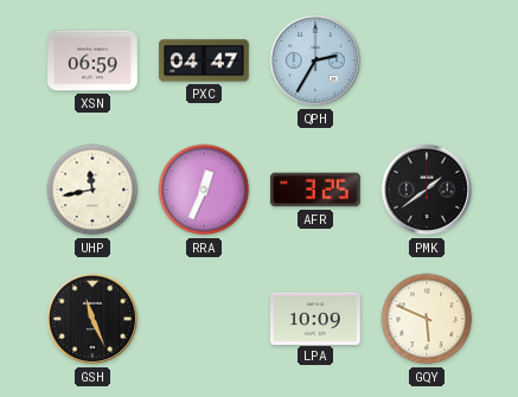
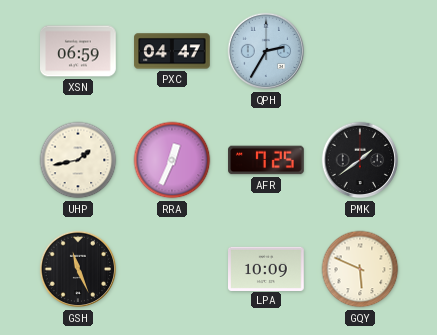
UHP: 11:43 -> 1:43
AFR: 3:25 -> 7:25
